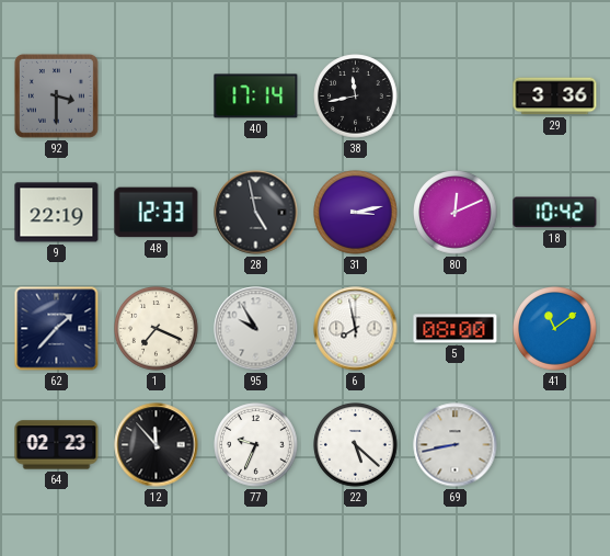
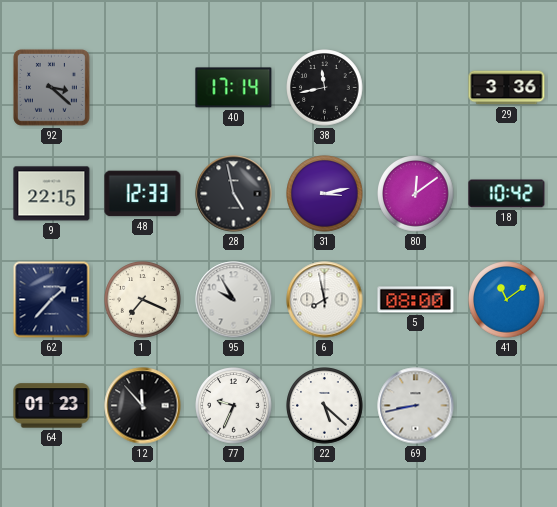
92: 3:30 -> 3:22
9: 22:19 -> 22:15
80: 12:11 -> 12:09
64: 02:23 -> 01:23
